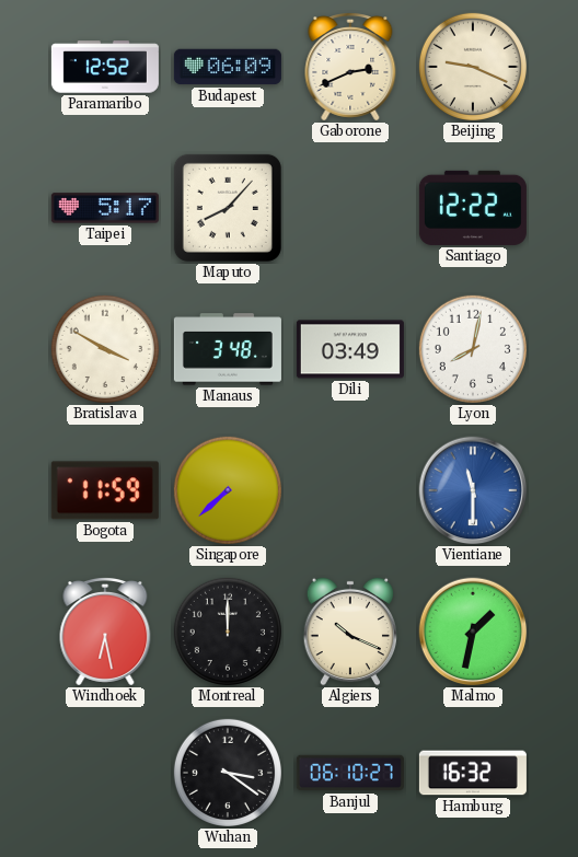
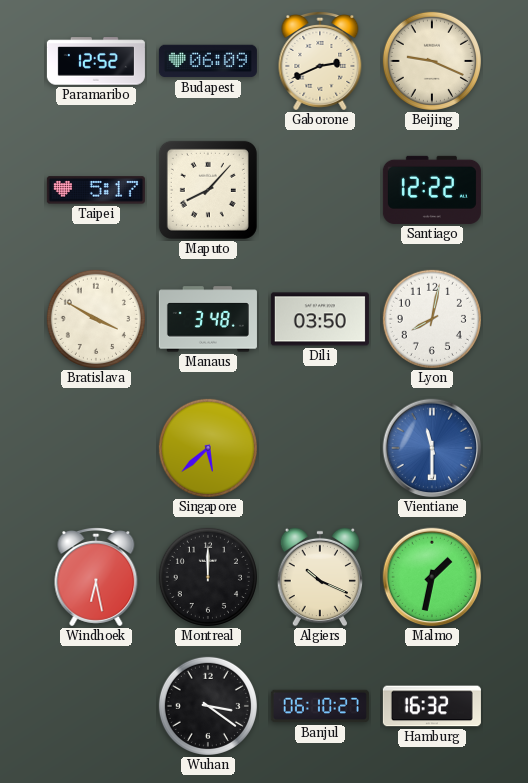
Dili: 03:49 -> 03:50
Bogota: 11:59 -> none
Singapore: 7:38 -> 5:38
